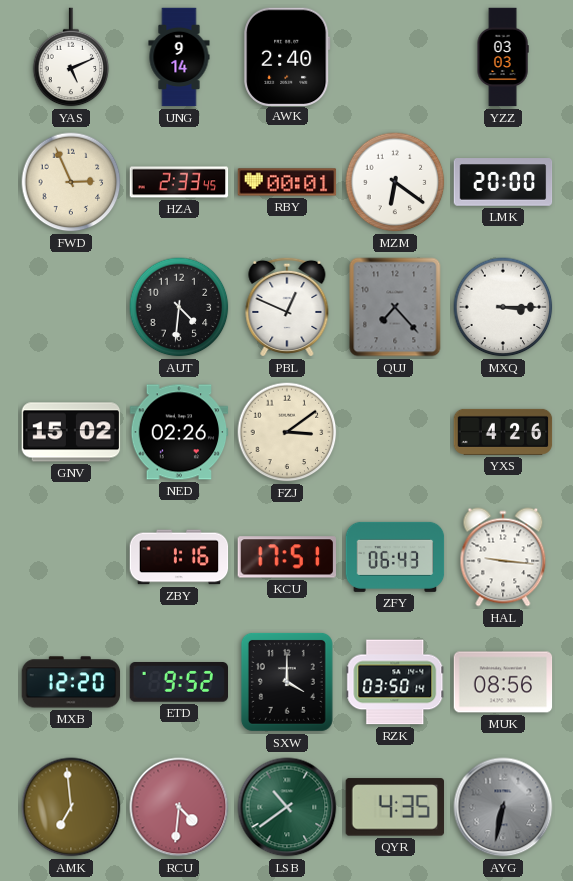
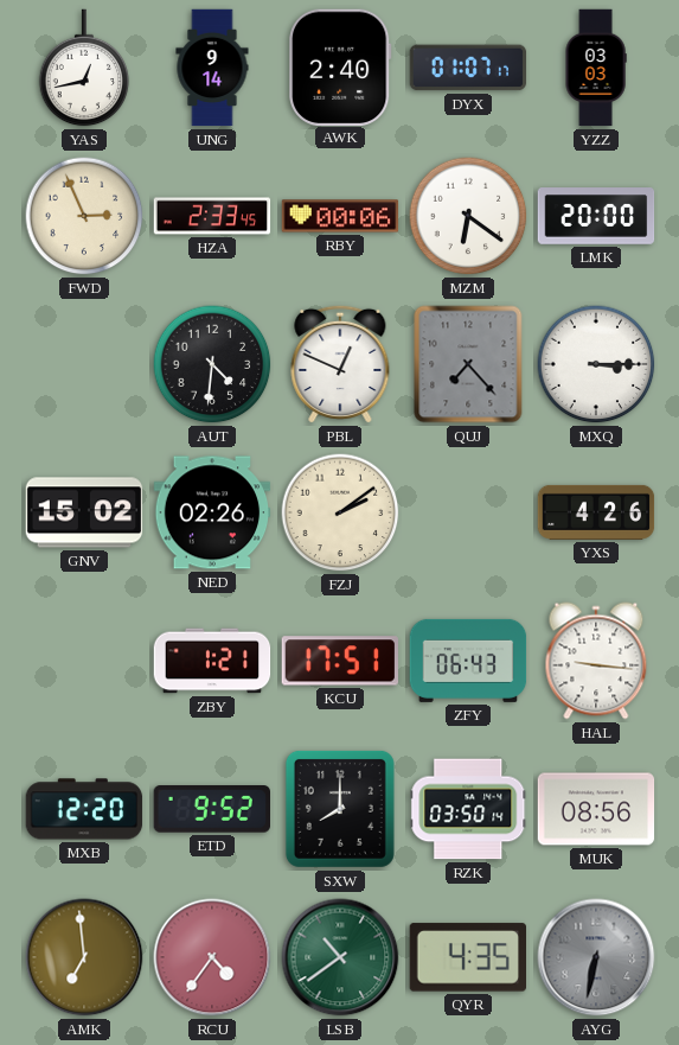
YAS: 5:11 -> 12:43
DYX: none -> 01:07
RBY: 00:01 -> 00:06
FZJ: 3:09 -> 2:09
ZBY: 1:16 -> 1:21
SXW: 4:00 -> 8:00
RCU: 4:31 -> 4:36
